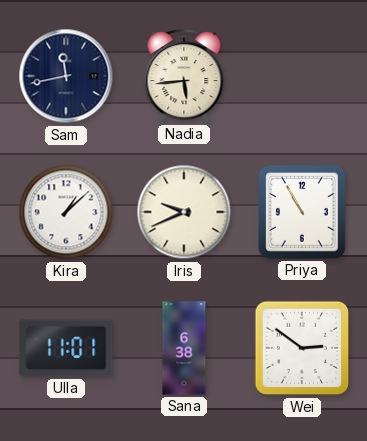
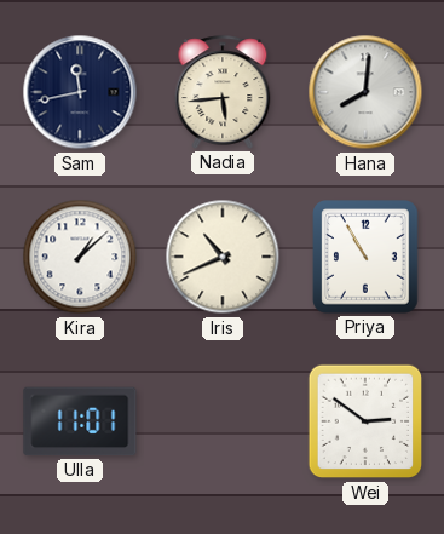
Hana: none -> 8:01
Iris: 9:41 -> 10:41
Sana: 6:38 -> none
